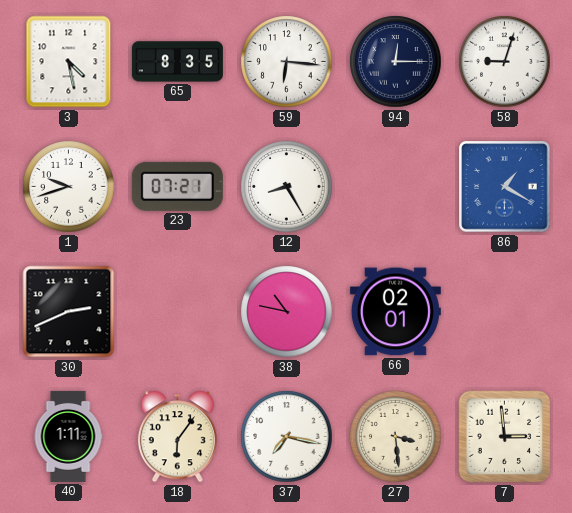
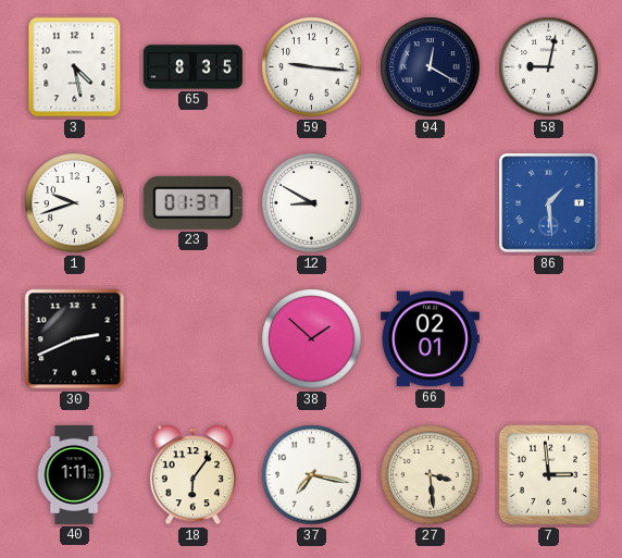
59: 6:16 -> 9:16
94: 12:15 -> 12:20
58: 9:03 -> 9:02
23: 07:21 -> 01:37
12: 8:25 -> 8:50
86: 1:20 -> 1:29
38: 10:47 -> 1:52
